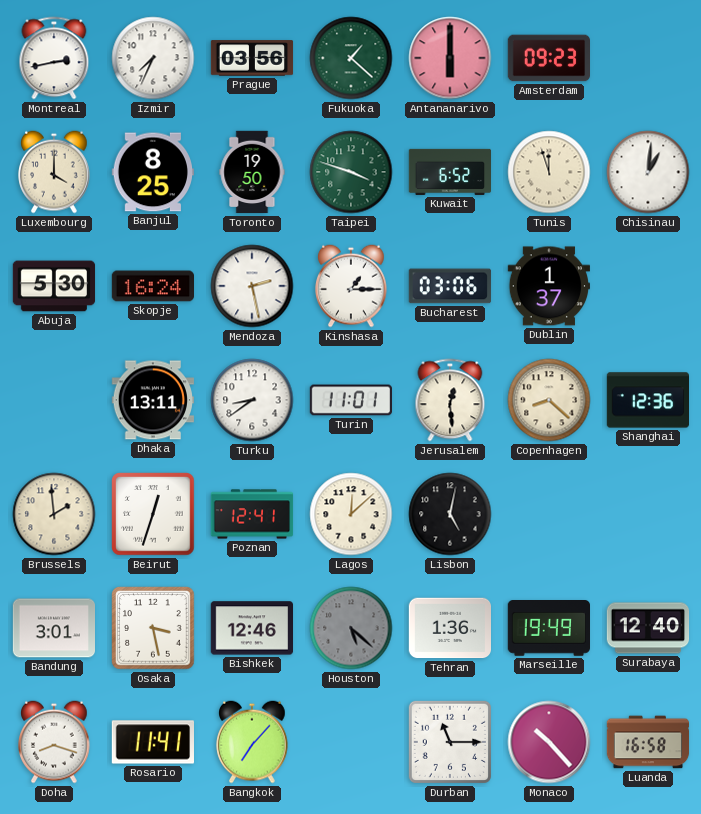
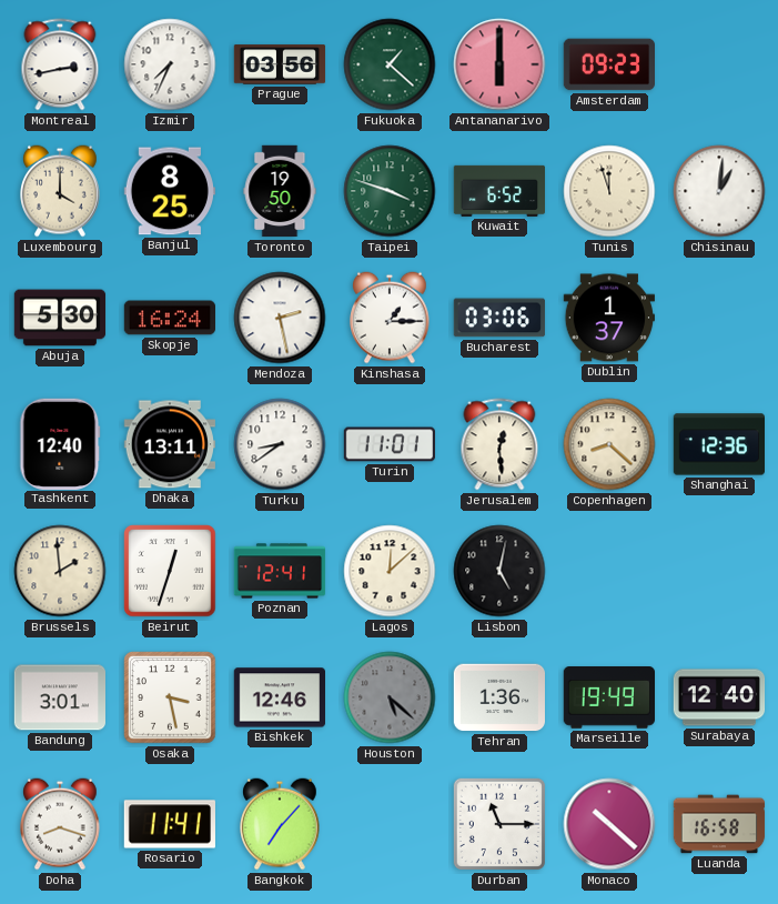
Tashkent: none -> 12:40
Monaco: 10:23 -> 10:22
